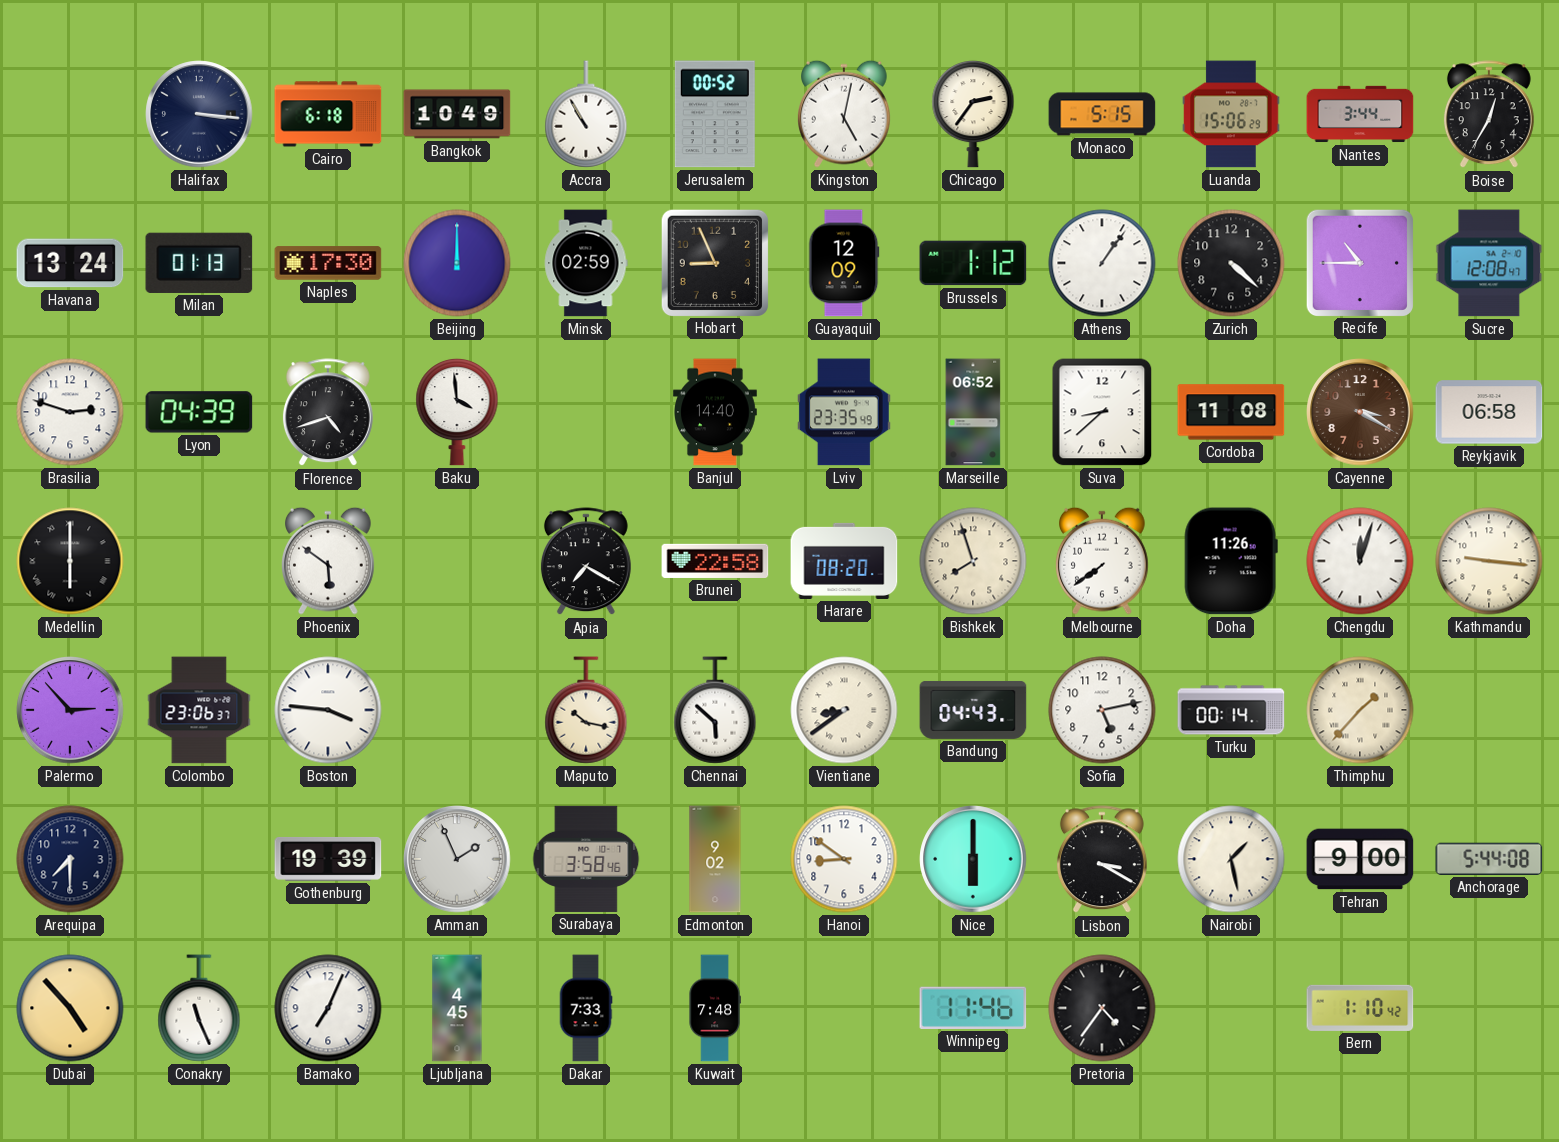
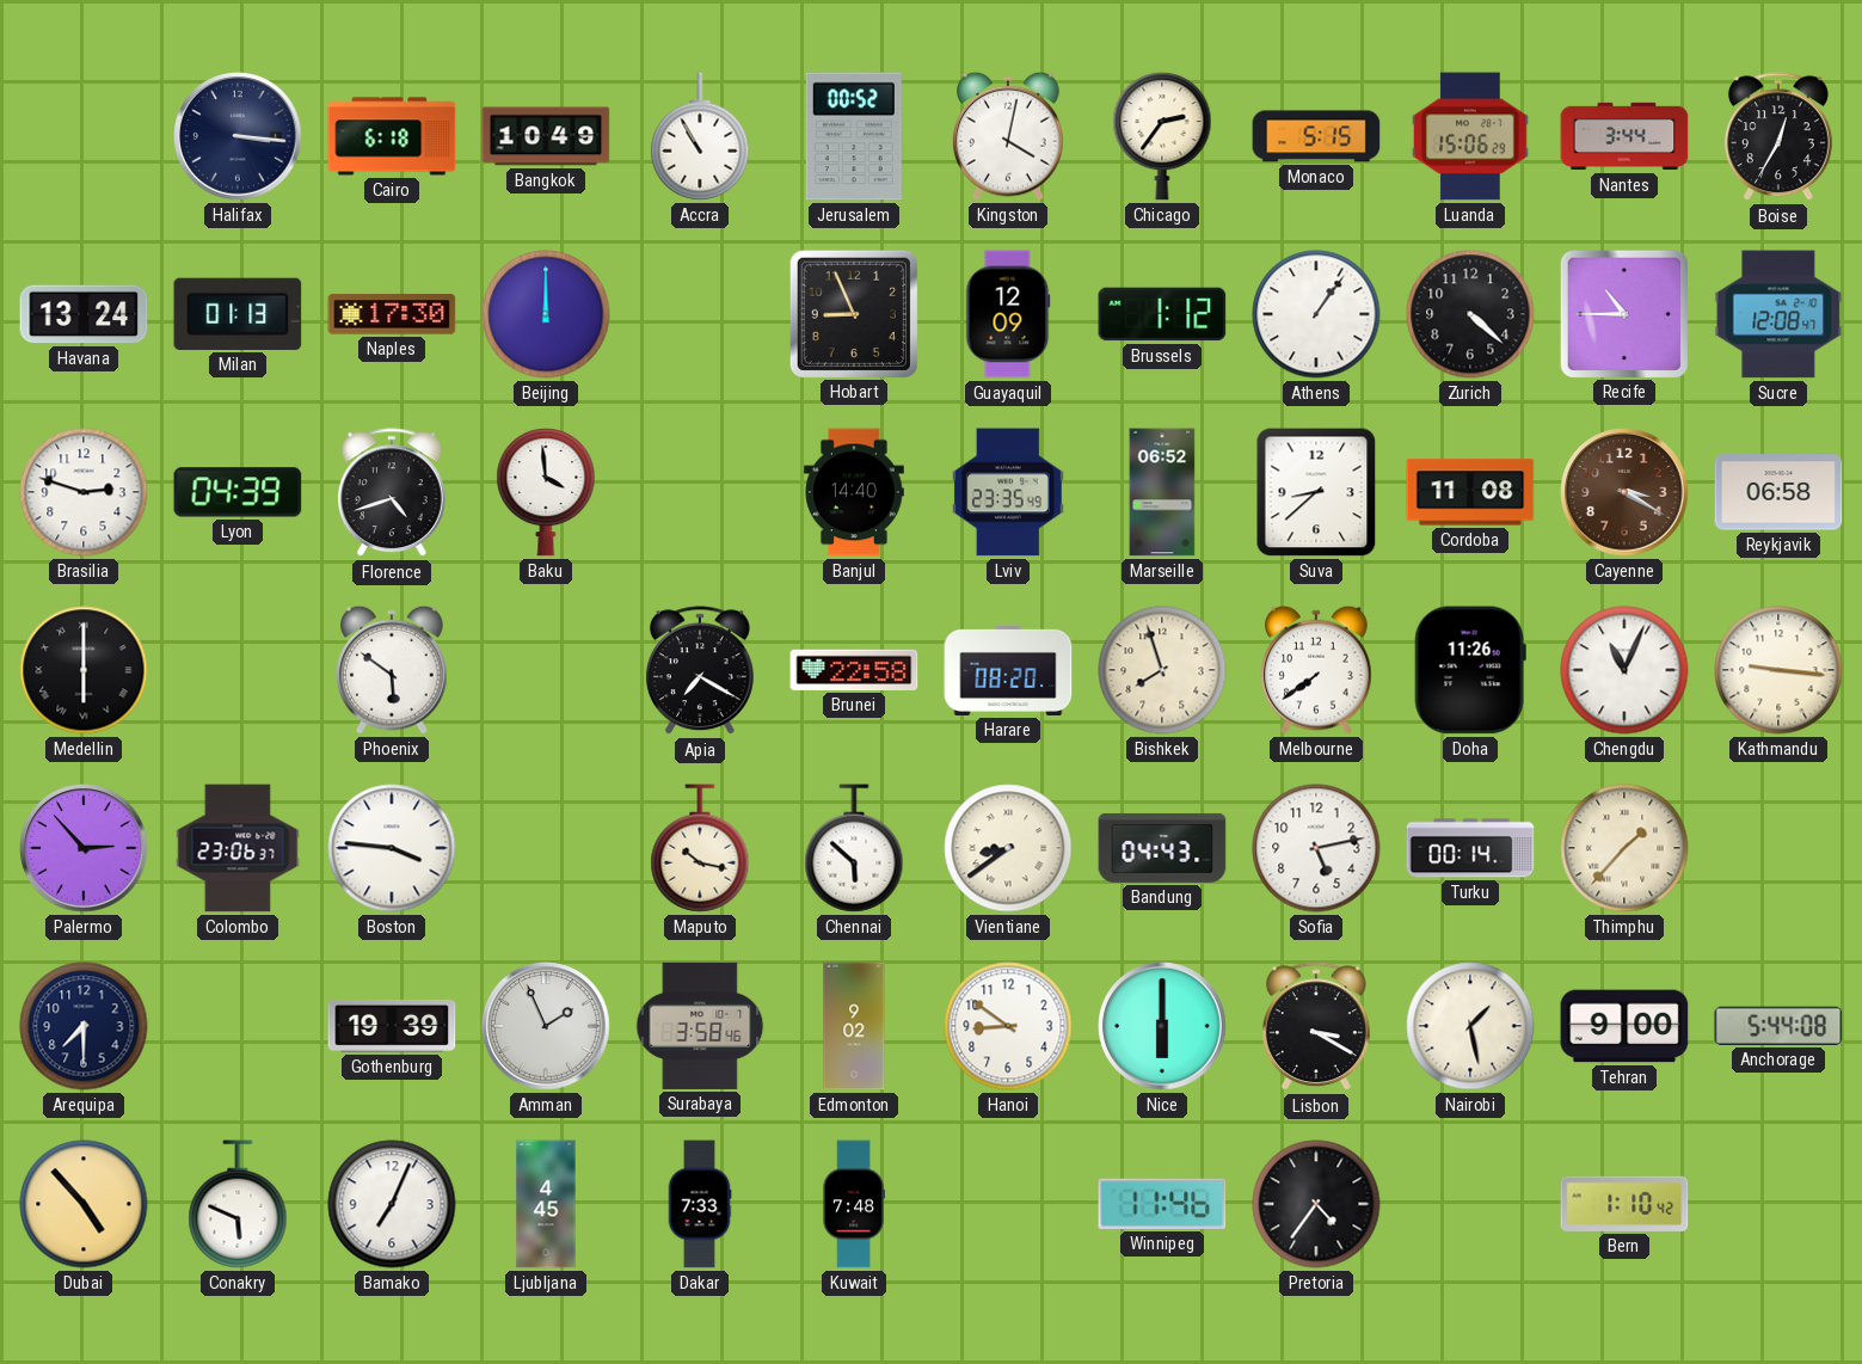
Kingston: 5:02 -> 4:02
Minsk: 02:59 -> none
Chengdu: 12:03 -> 11:04
Conakry: 11:26 -> 5:49
